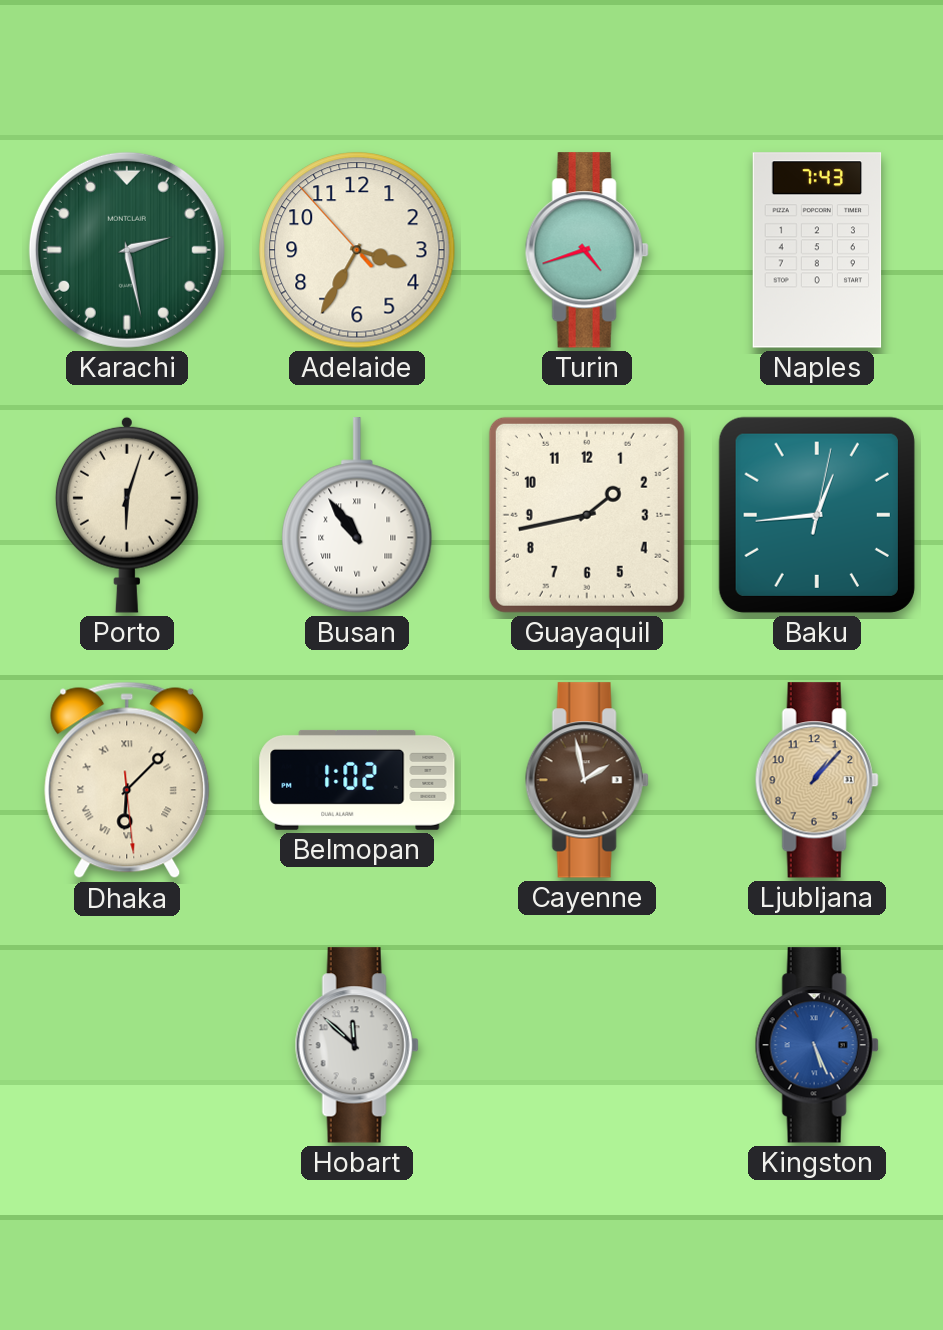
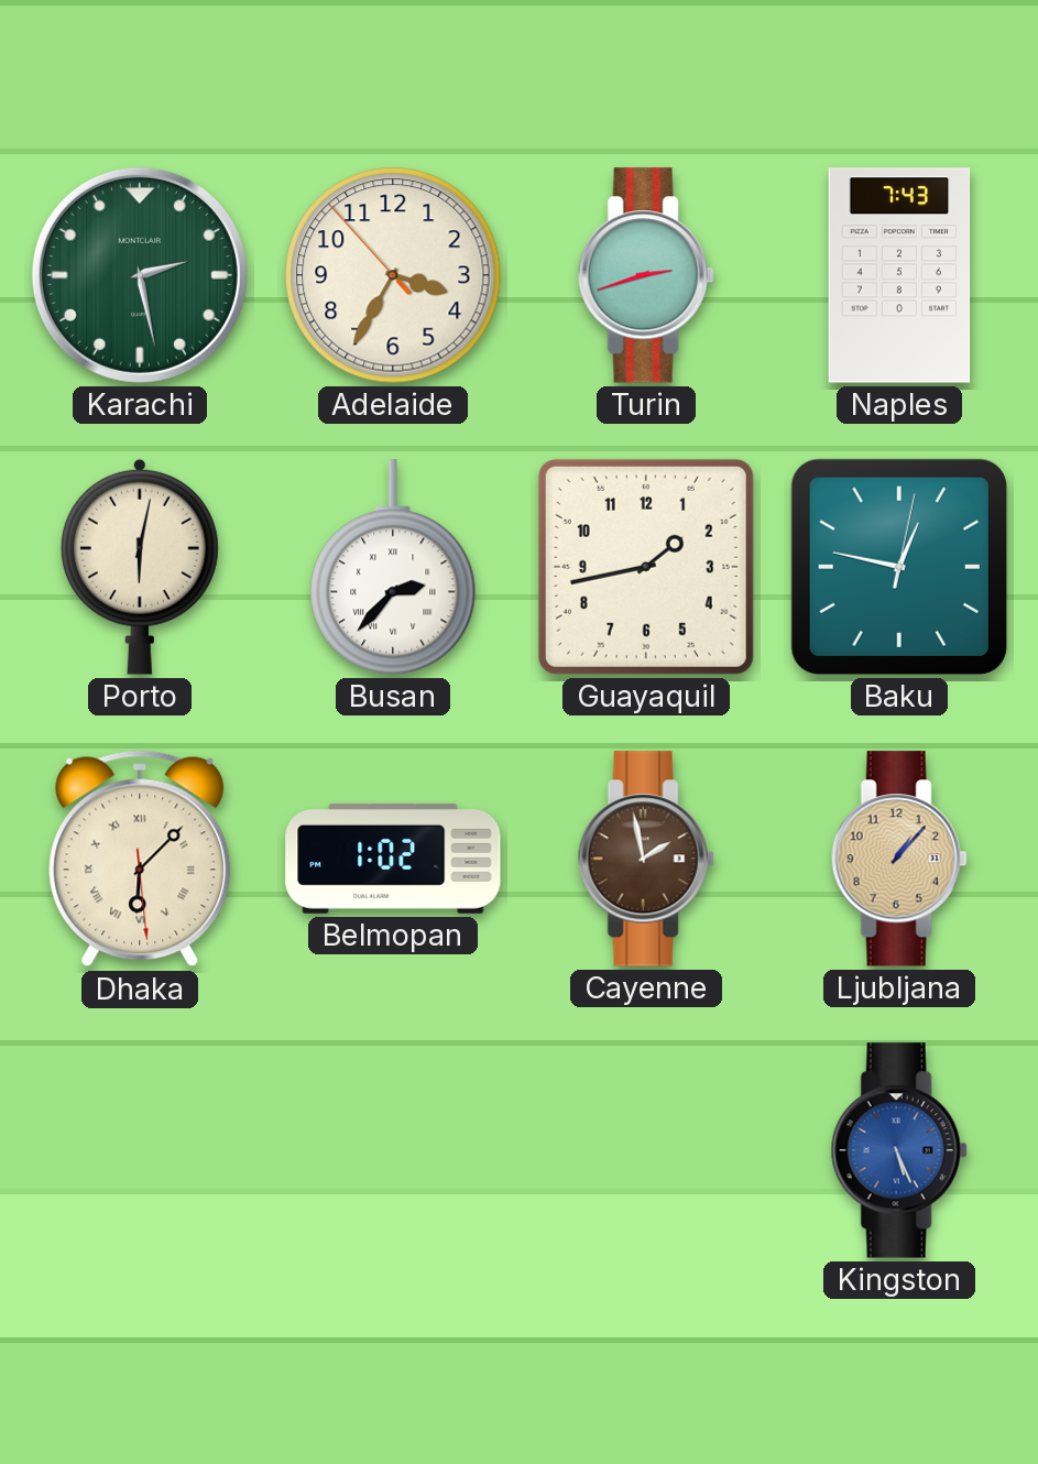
Turin: 4:42 -> 2:42
Porto: 6:03 -> 6:02
Busan: 10:54 -> 2:37
Baku: 12:44 -> 12:47
Hobart: 11:52 -> none
